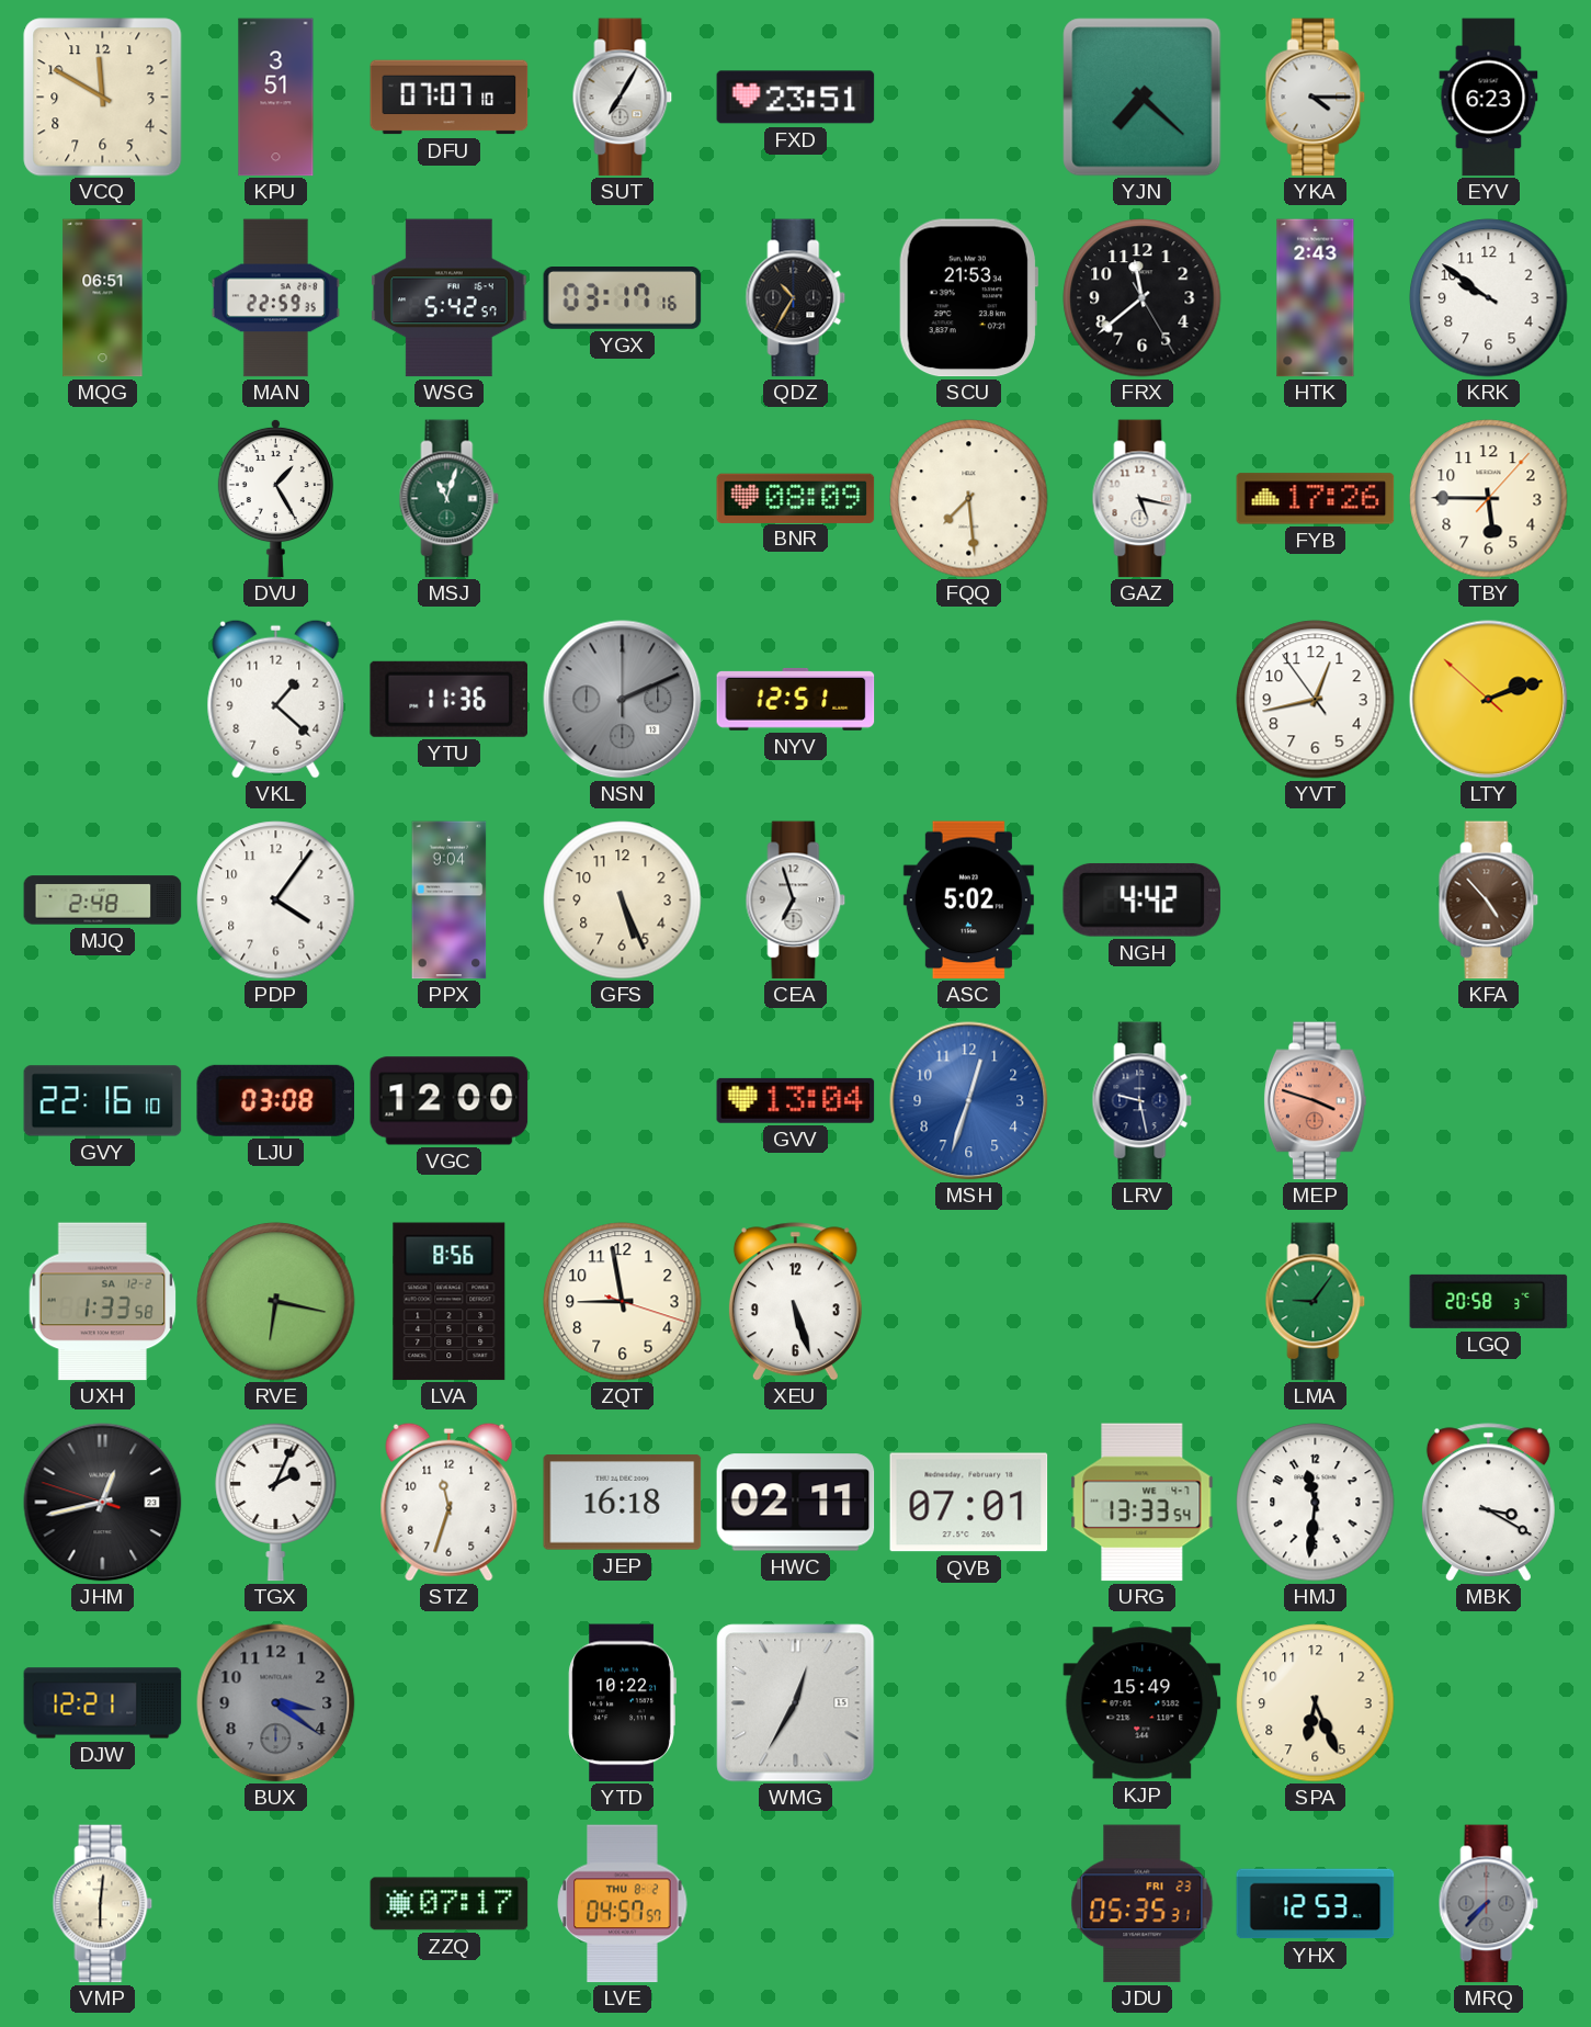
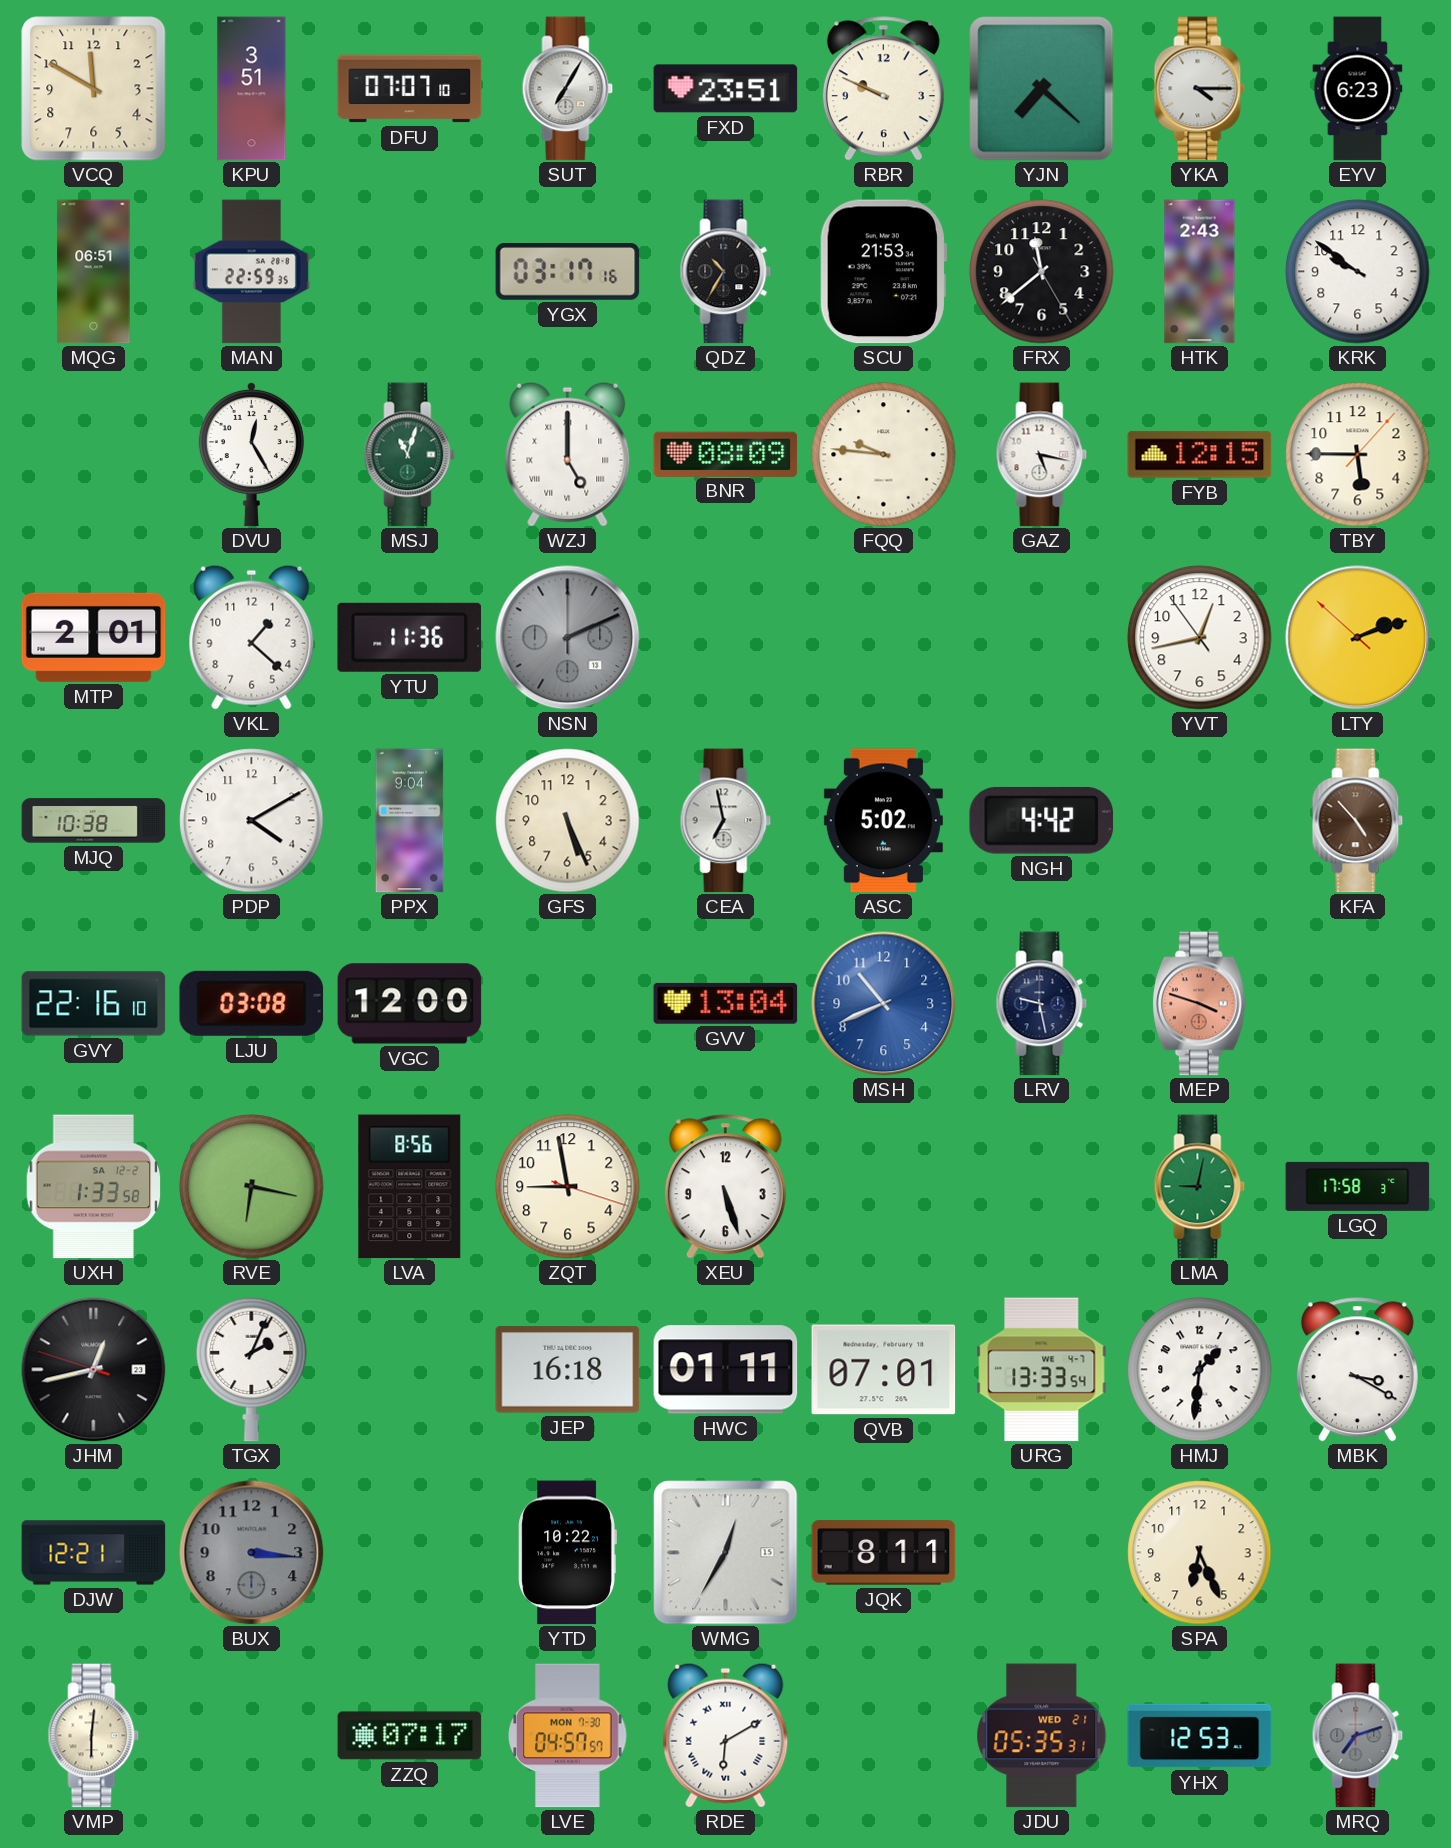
RBR: none -> 9:49
WSG: 5:42 -> none
DVU: 1:25 -> 12:25
WZJ: none -> 5:00
FQQ: 7:29 -> 9:46
FYB: 17:26 -> 12:15
MTP: none -> 2:01
NYV: 12:51 -> none
MJQ: 2:48 -> 10:38
PDP: 4:06 -> 4:10
CEA: 6:57 -> 6:58
MSH: 12:33 -> 10:41
LMA: 9:06 -> 9:02
LGQ: 20:58 -> 17:58
STZ: 11:33 -> none
HWC: 02:11 -> 01:11
HMJ: 11:31 -> 1:31
BUX: 3:21 -> 3:16
JQK: none -> 8:11
KJP: 15:49 -> none
LVE date: THU 8-2 -> MON 7-30
RDE: none -> 6:10
JDU date: FRI 23 -> WED 21
MRQ: 7:37 -> 7:12
